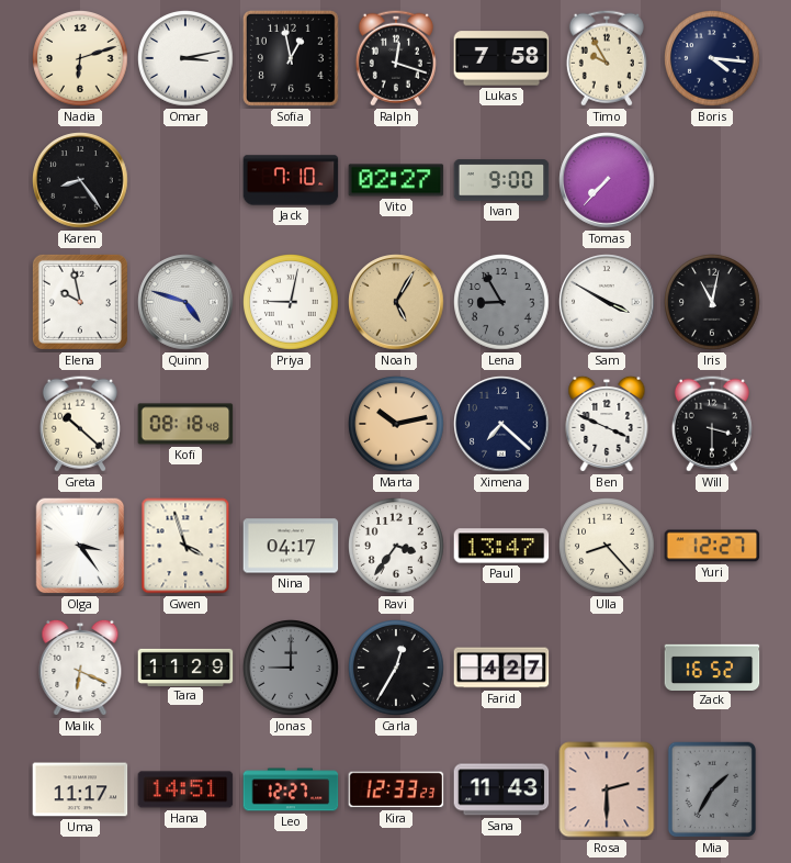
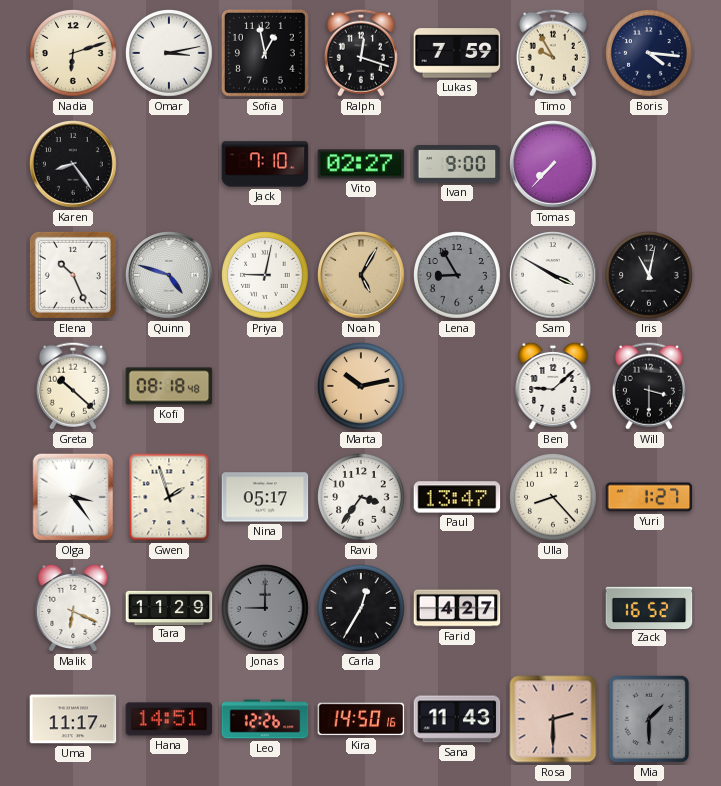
Lukas: 7:58 -> 7:59
Elena: 9:58 -> 10:26
Ximena: 7:22 -> none
Ben: 3:49 -> 9:08
Gwen: 3:57 -> 1:57
Nina: 04:17 -> 05:17
Yuri: 12:27 -> 1:27
Leo: 12:27 -> 12:26
Kira: 12:33 -> 14:50
Mia: 1:35 -> 1:30
